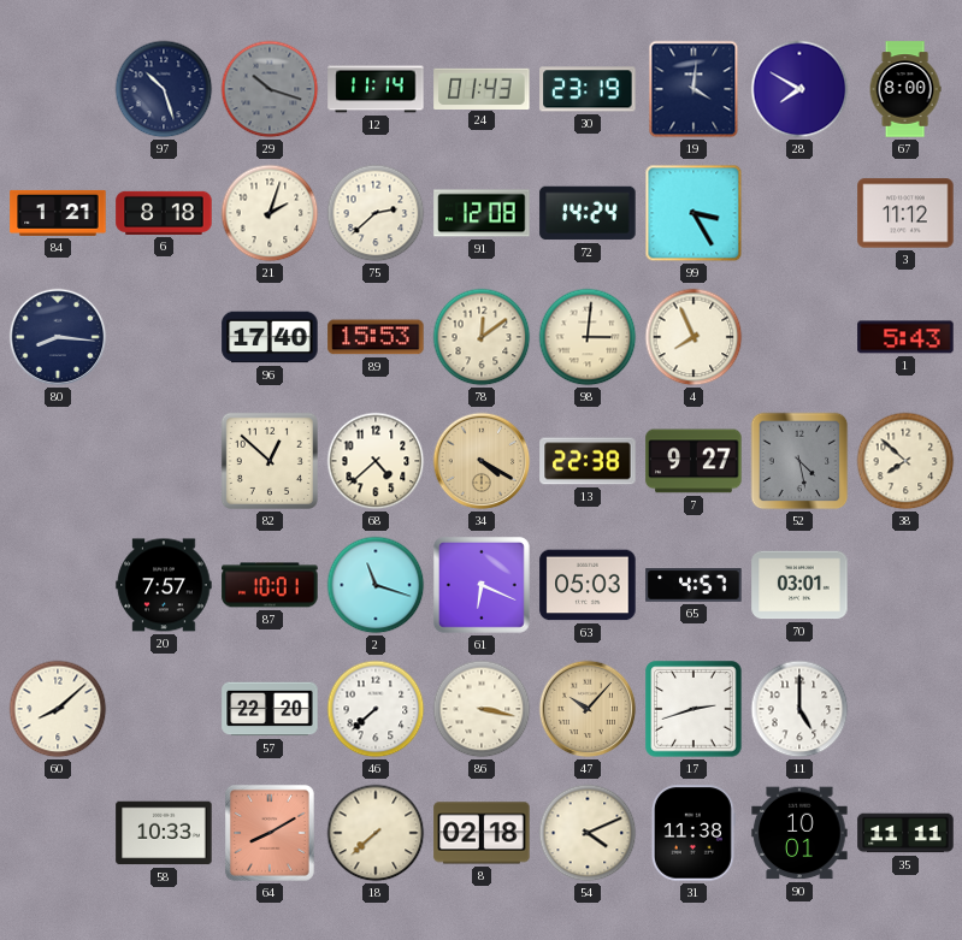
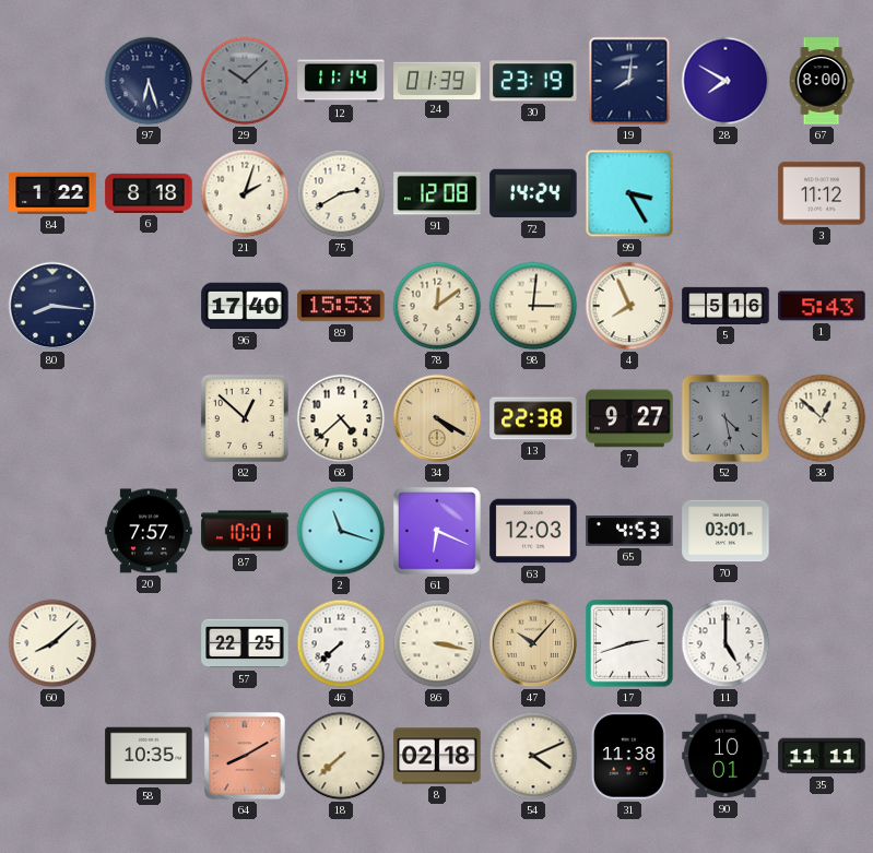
97: 10:27 -> 6:27
29: 10:18 -> 10:08
24: 01:43 -> 01:39
19: 4:01 -> 8:01
84: 1:21 -> 1:22
75: 2:38 -> 2:40
5: none -> 5:16
38: 7:52 -> 12:52
63: 05:03 -> 12:03
65: 4:57 -> 4:53
57: 22:20 -> 22:25
58: 10:33 -> 10:35
